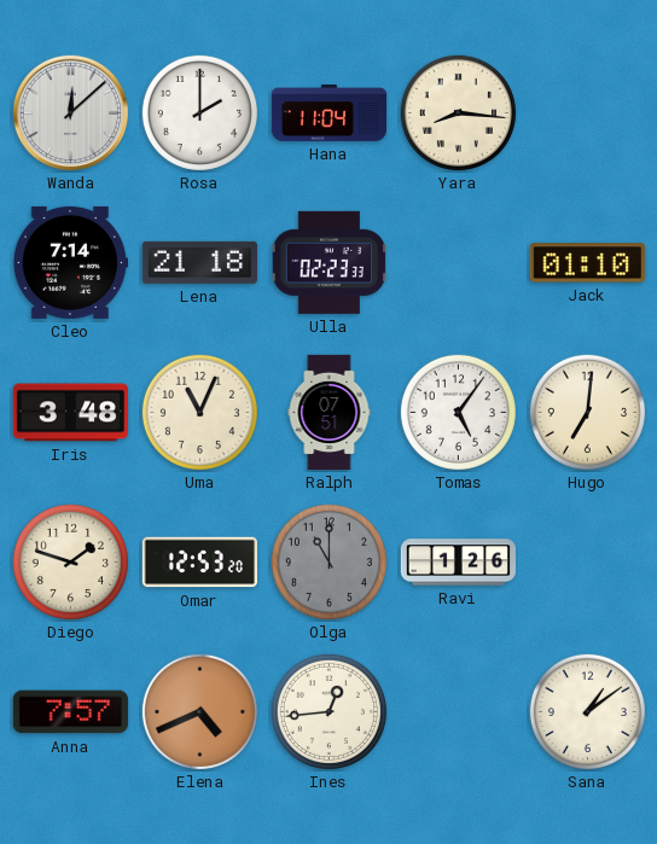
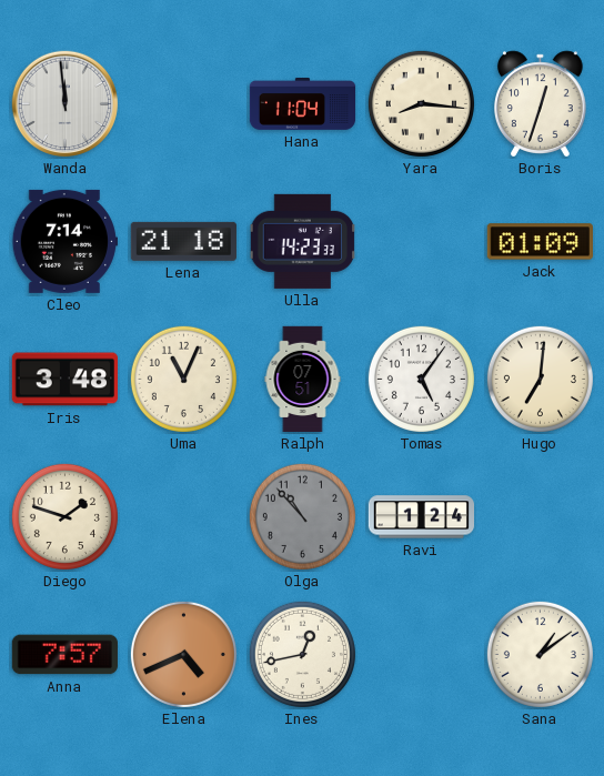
Wanda: 12:08 -> 11:59
Rosa: 2:00 -> none
Boris: none -> 12:33
Ulla: 02:23 -> 14:23
Jack: 01:10 -> 01:09
Omar: 12:53 -> none
Olga: 11:00 -> 10:53
Ravi: 1:26 -> 1:24
Ines: 12:44 -> 12:43
